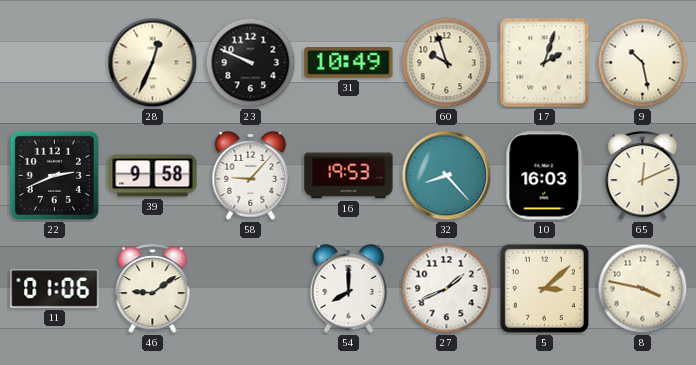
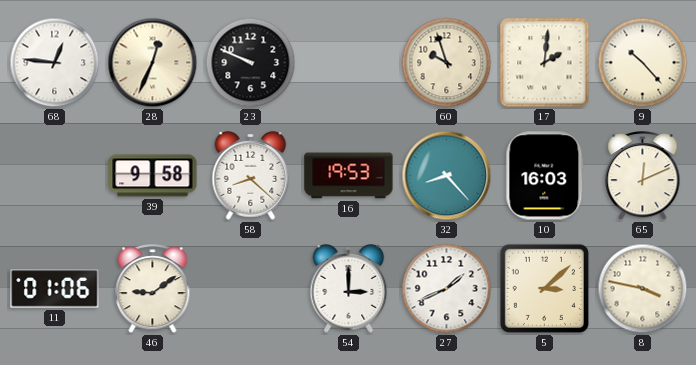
68: none -> 12:46
31: 10:49 -> none
17: 2:03 -> 2:01
9: 10:28 -> 10:23
22: 2:41 -> none
58: 9:07 -> 8:22
54: 8:00 -> 3:00
